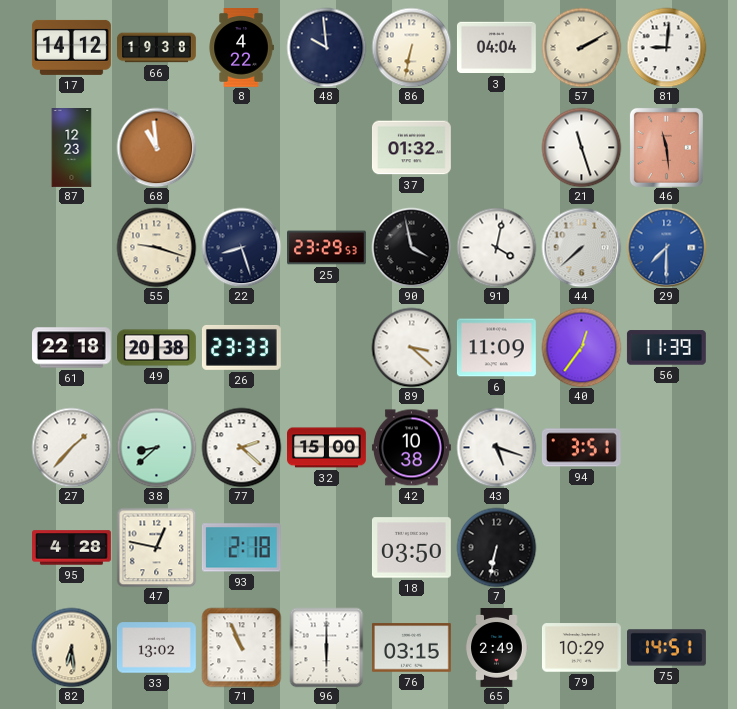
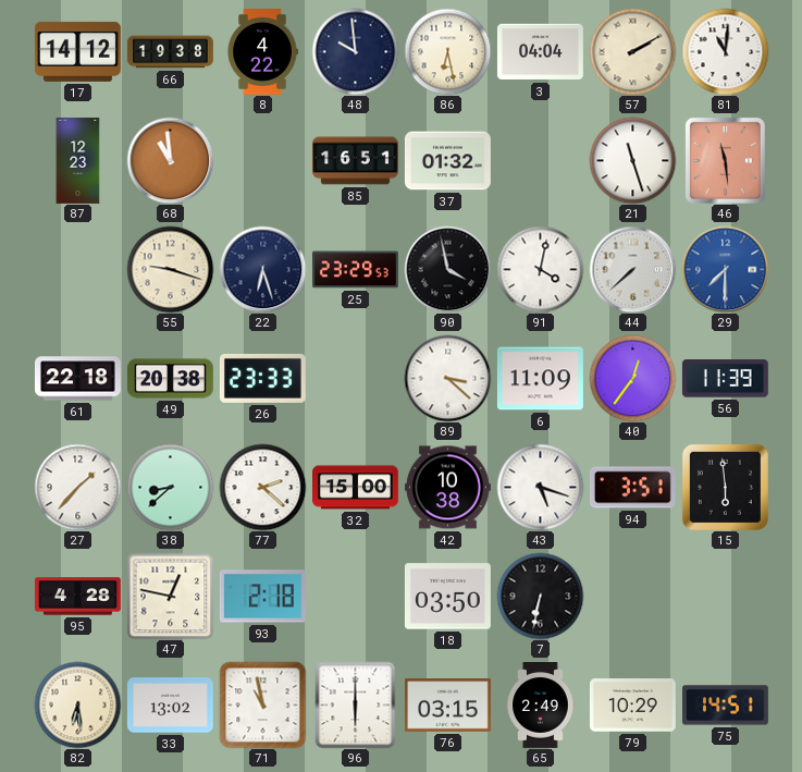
86: 6:32 -> 6:28
81: 9:01 -> 11:01
85: none -> 16:51
22: 8:27 -> 6:27
15: none -> 5:59
71: 10:56 -> 10:58
